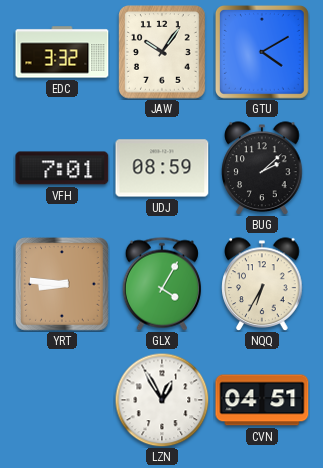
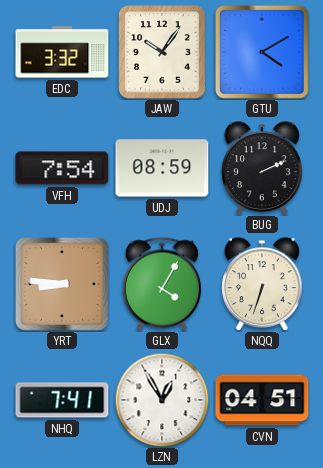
VFH: 7:01 -> 7:54
BUG: 2:08 -> 2:11
NQQ: 6:35 -> 6:33
NHQ: none -> 7:41
